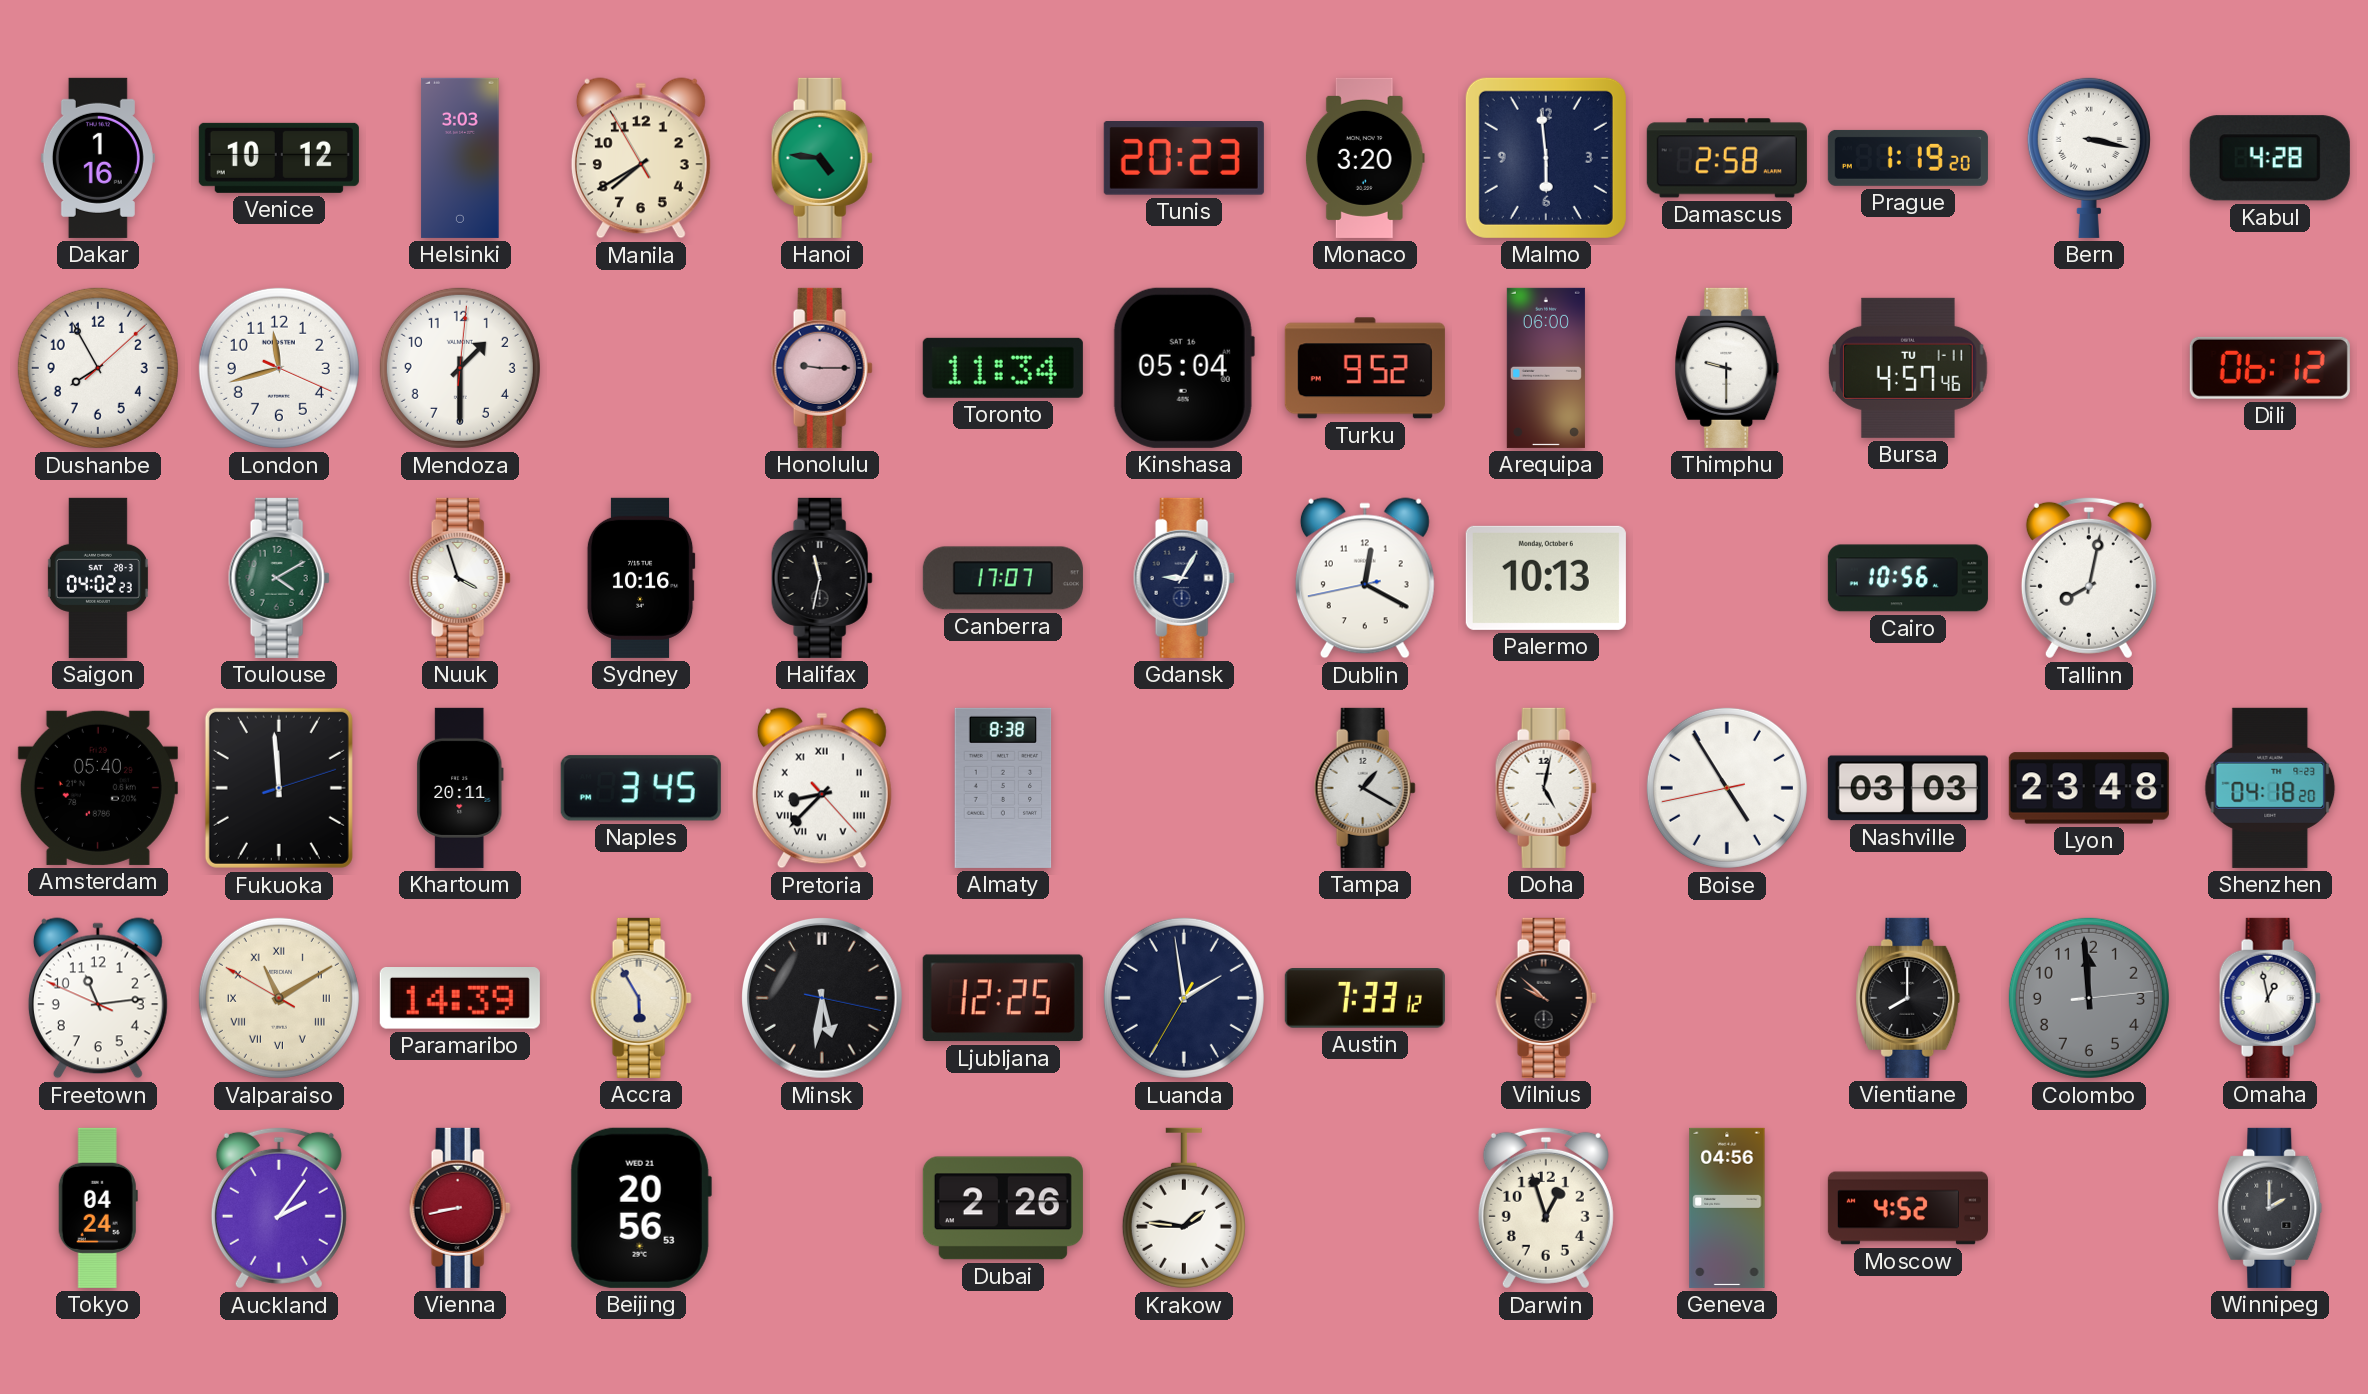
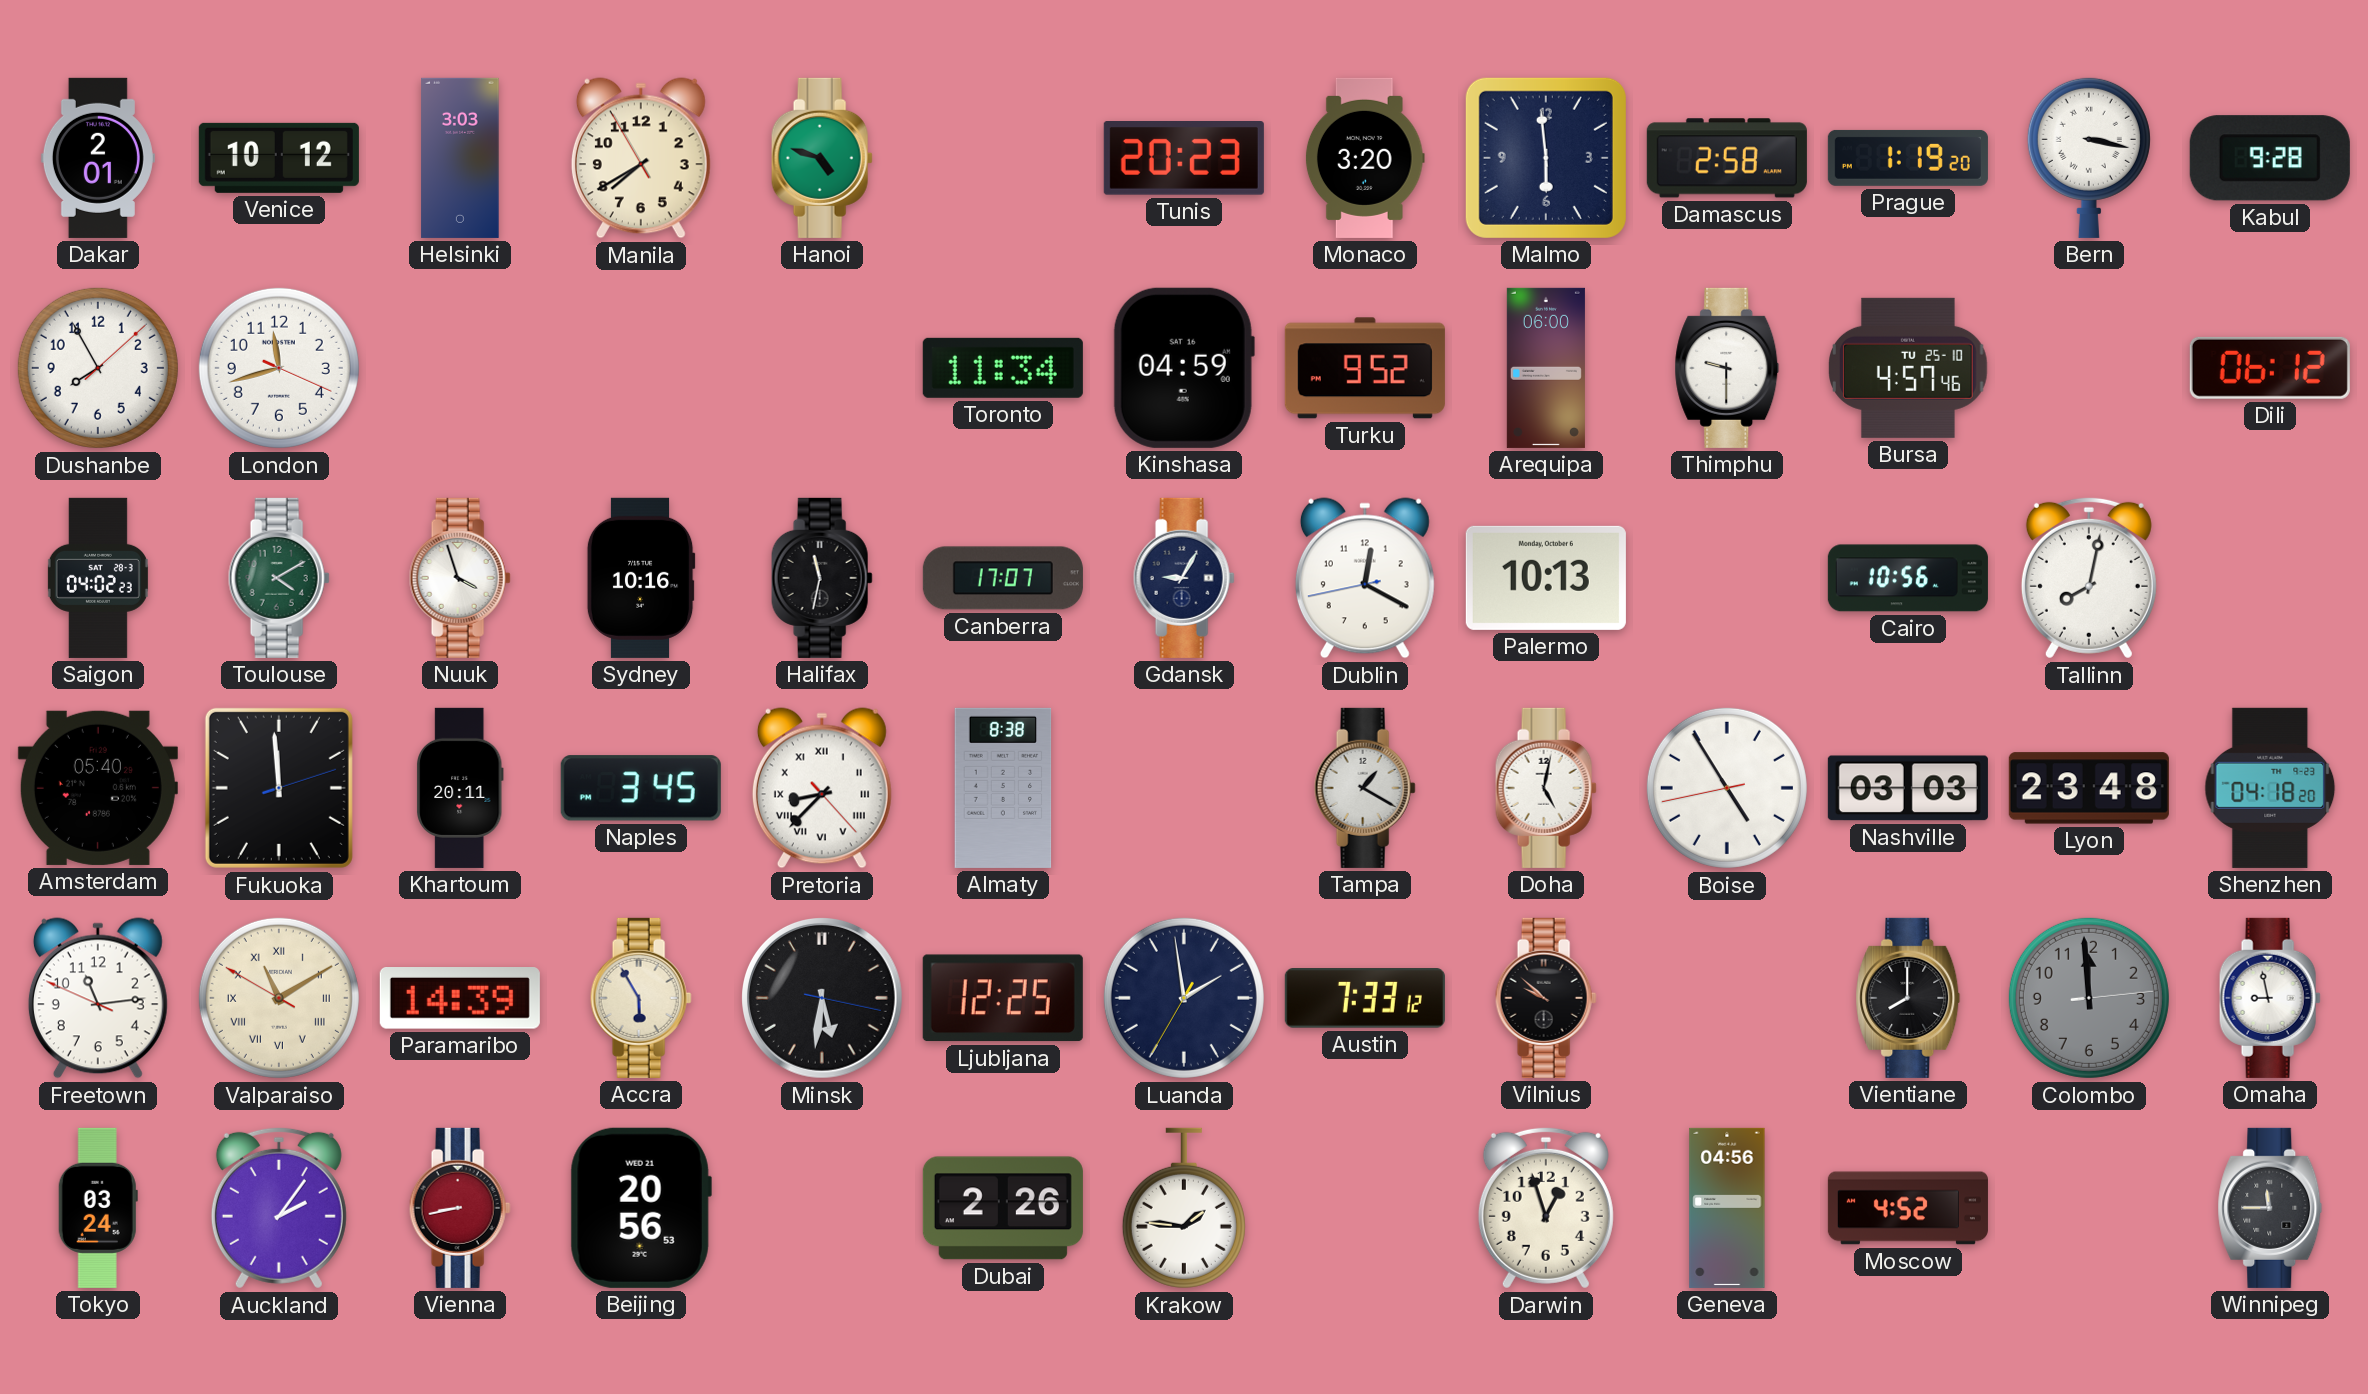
Dakar: 1:16 -> 2:01
Hanoi: 4:46 -> 4:48
Kabul: 4:28 -> 9:28
Mendoza: 1:30 -> none
Honolulu: 9:15 -> none
Kinshasa: 05:04 -> 04:59
Bursa date: TU 1-11 -> TU 25-10
Omaha: 12:58 -> 8:58
Tokyo: 04:24 -> 03:24
Winnipeg: 2:00 -> 11:45
